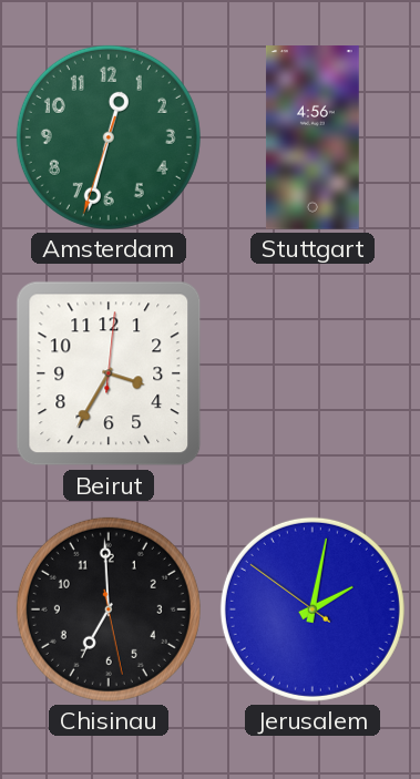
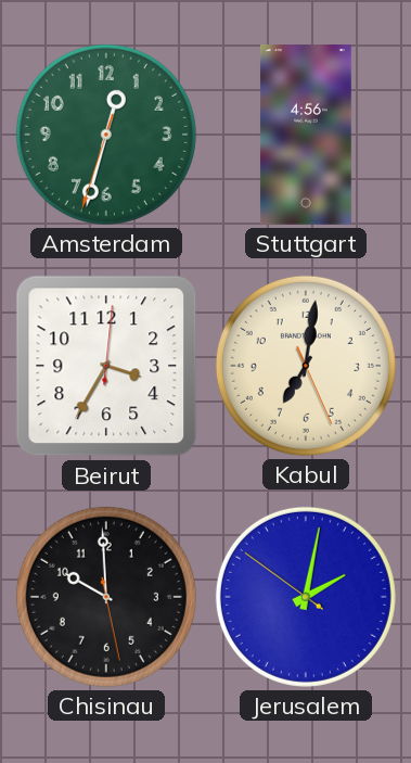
Kabul: none -> 7:01
Chisinau: 6:59 -> 9:59
